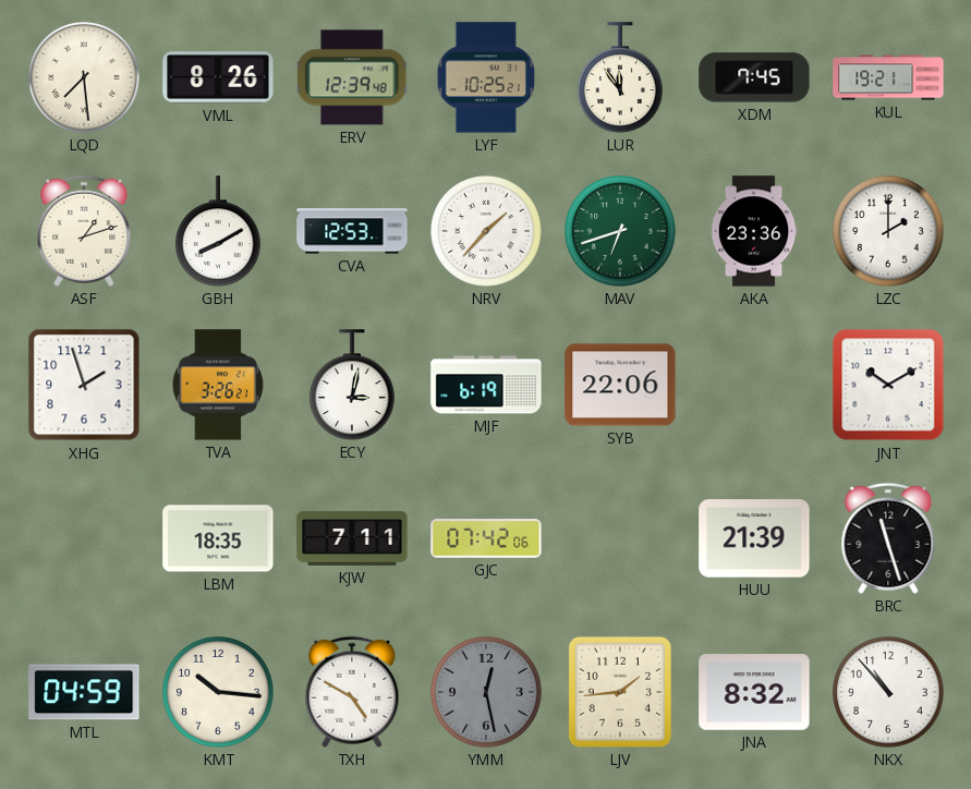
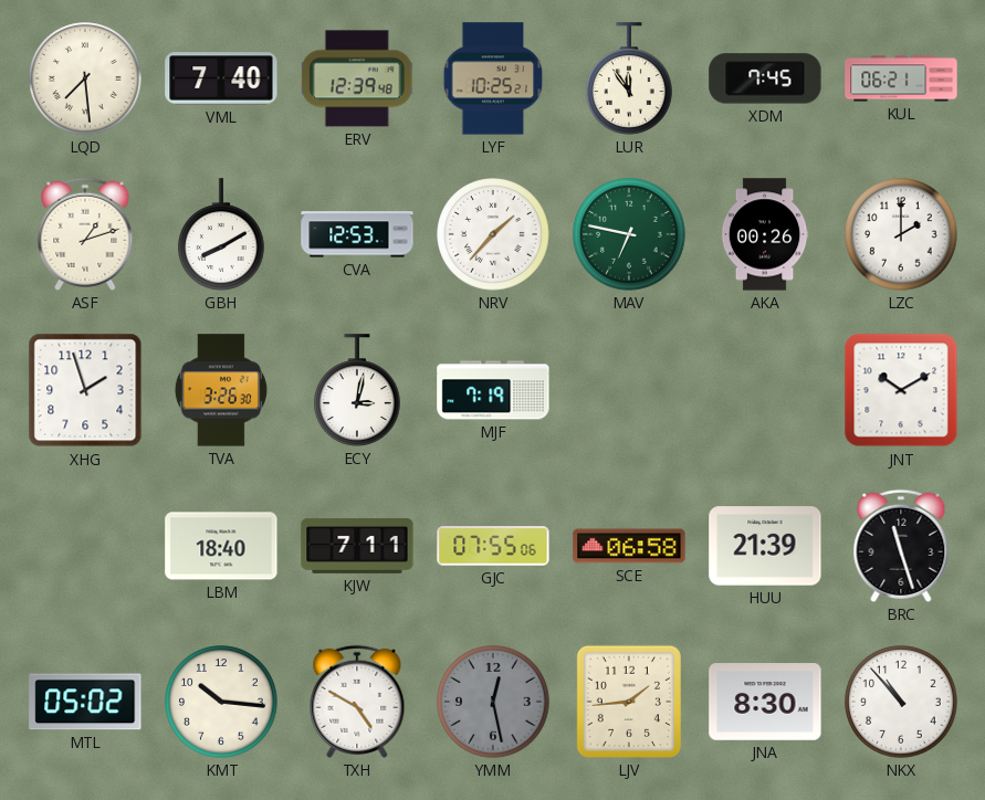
VML: 8:26 -> 7:40
KUL: 19:21 -> 06:21
MAV: 6:42 -> 6:47
AKA: 23:36 -> 00:26
TVA: 3:26:21 -> 3:26:30
MJF: 6:19 -> 7:19
SYB: 22:06 -> none
LBM: 18:35 -> 18:40
GJC: 07:42 -> 07:55
SCE: none -> 06:58
MTL: 04:59 -> 05:02
JNA: 8:32 -> 8:30
